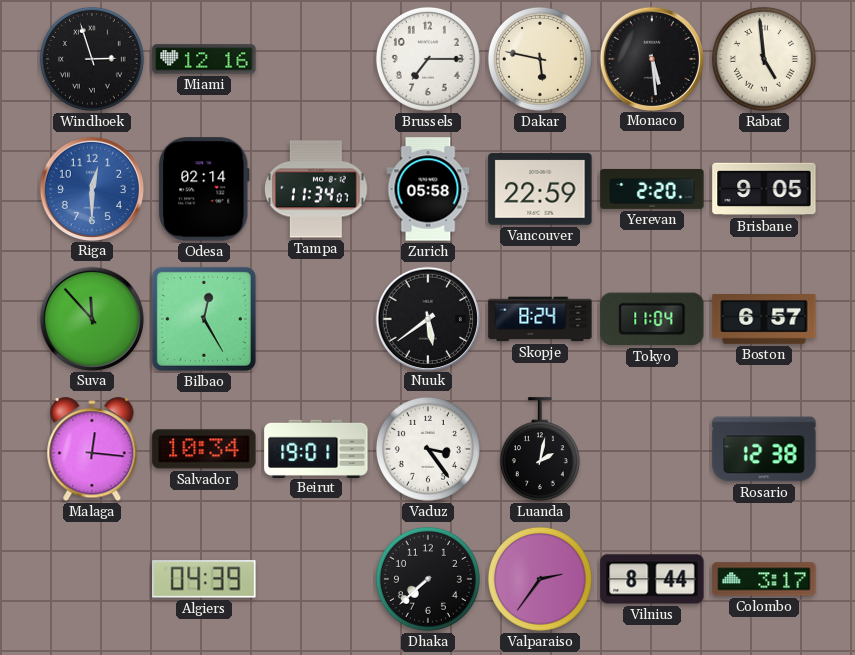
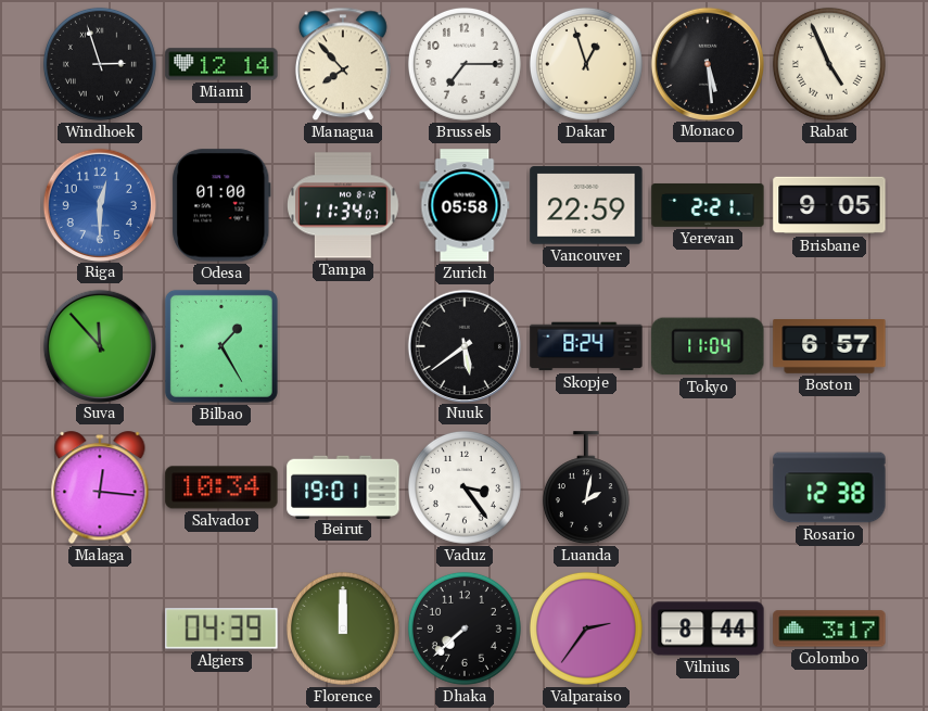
Miami: 12:16 -> 12:14
Managua: none -> 7:53
Dakar: 5:47 -> 12:57
Rabat: 4:59 -> 4:56
Odesa: 02:14 -> 01:00
Yerevan: 2:20 -> 2:21
Bilbao: 12:25 -> 1:25
Florence: none -> 12:00
